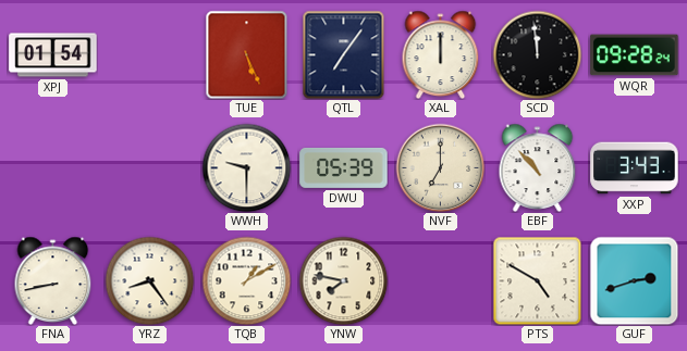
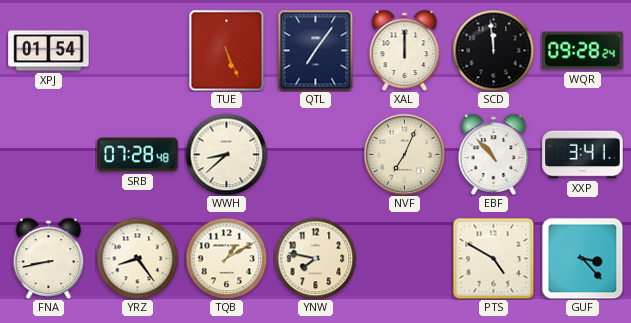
SRB: none -> 07:28
WWH: 9:30 -> 8:38
DWU: 05:39 -> none
NVF: 7:00 -> 7:04
XXP: 3:43 -> 3:41
GUF: 2:42 -> 3:23
